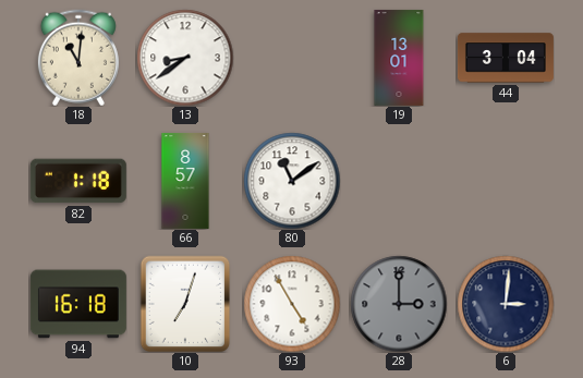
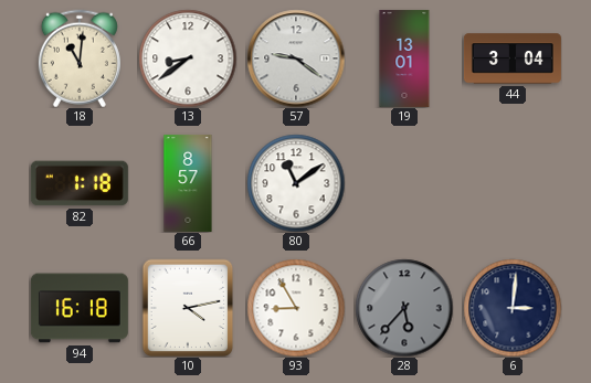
57: none -> 9:21
10: 7:03 -> 4:13
93: 4:55 -> 8:55
28: 3:00 -> 5:37
